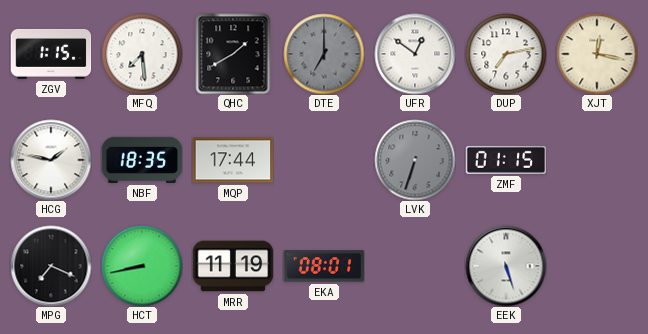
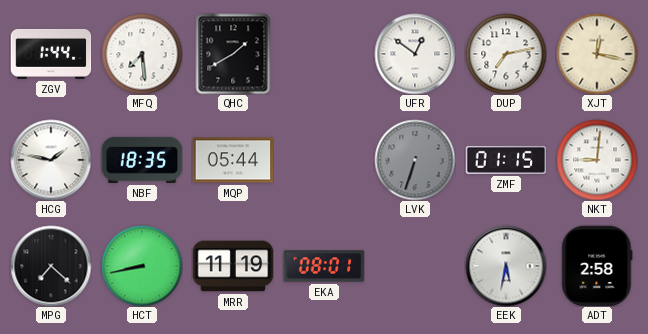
ZGV: 1:15 -> 1:44
DTE: 7:00 -> none
MQP: 17:44 -> 05:44
NKT: none -> 9:01
MPG: 7:19 -> 7:22
EEK: 5:27 -> 5:32
ADT: none -> 2:58
